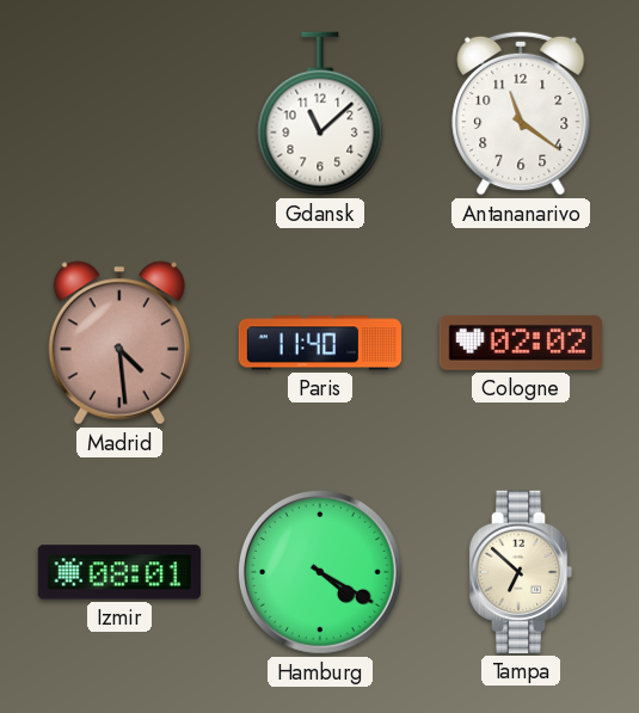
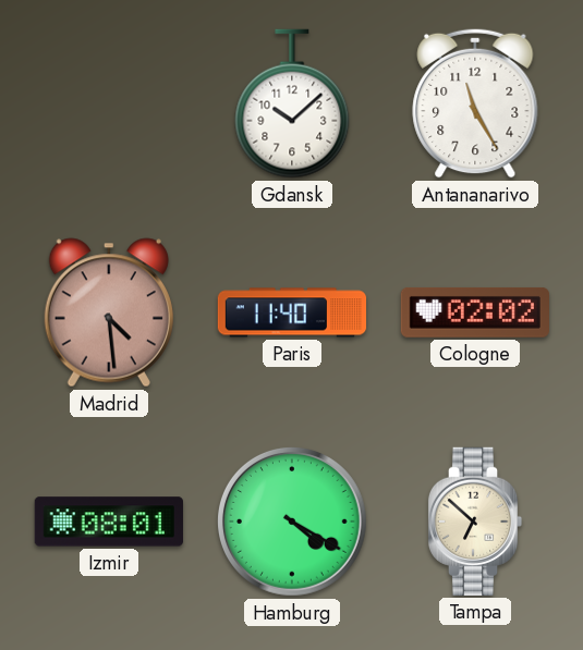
Gdansk: 11:08 -> 10:08
Antananarivo: 11:21 -> 11:25
